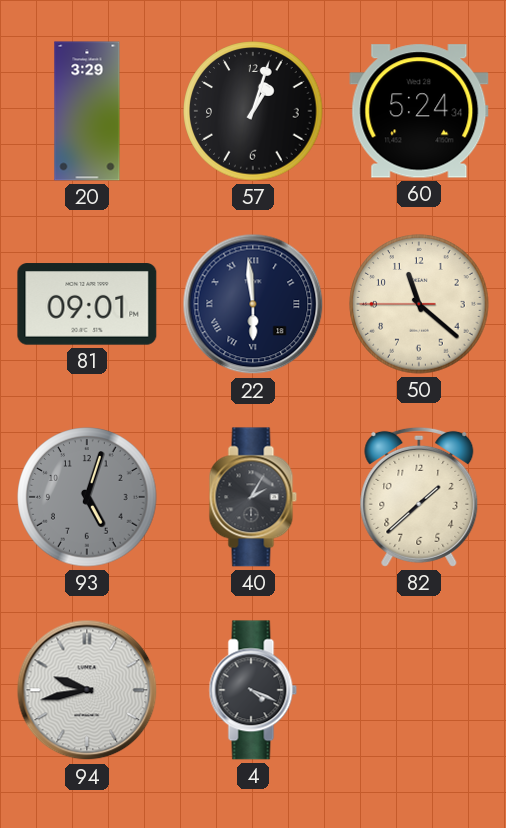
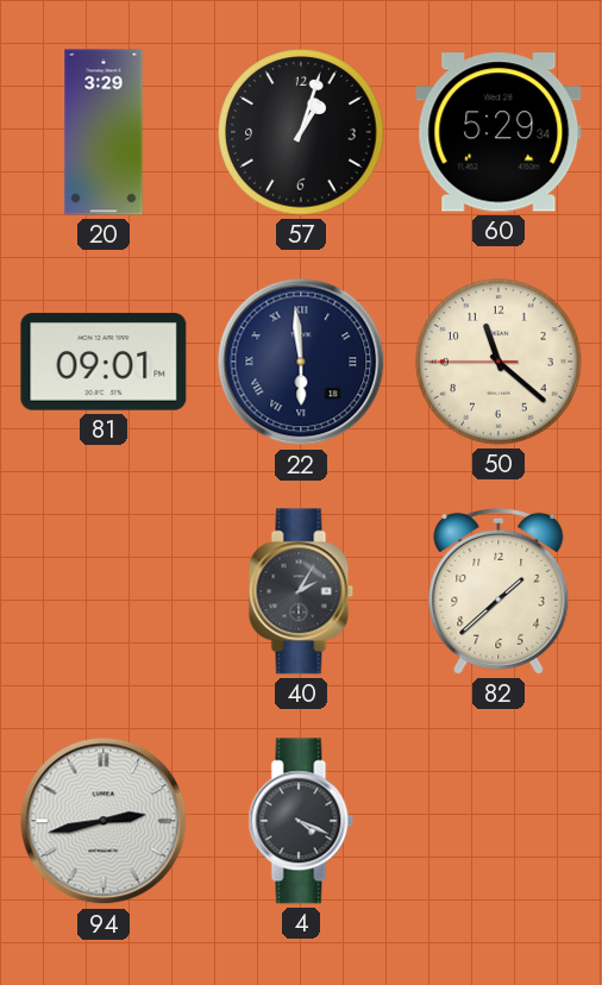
60: 5:24 -> 5:29
93: 5:03 -> none
94: 9:43 -> 2:43
